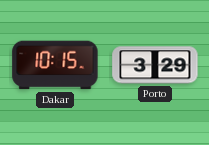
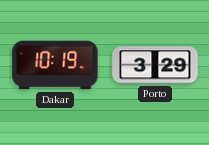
Dakar: 10:15 -> 10:19
